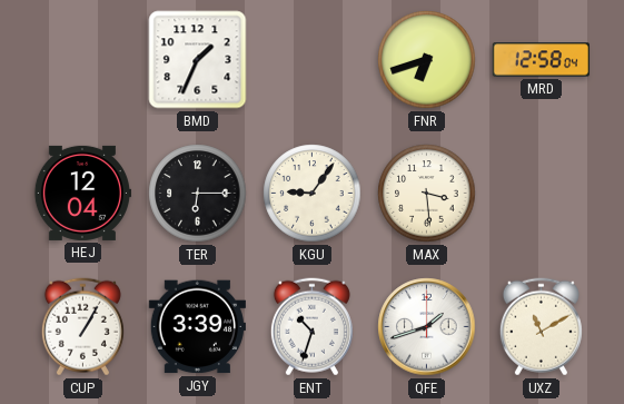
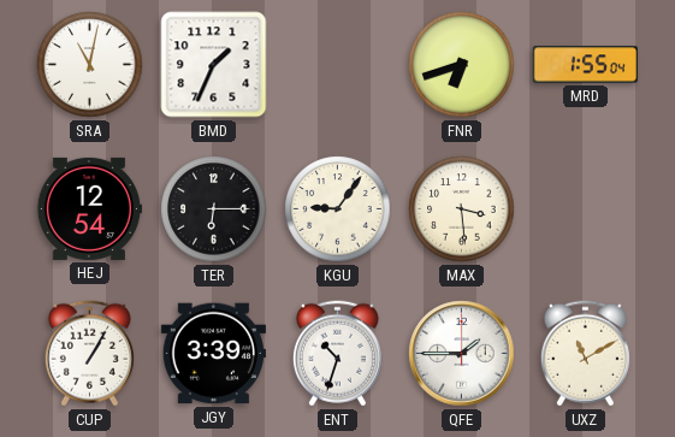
SRA: none -> 11:02
MRD: 12:58 -> 1:55
HEJ: 12:04 -> 12:54
QFE: 1:42 -> 1:45
